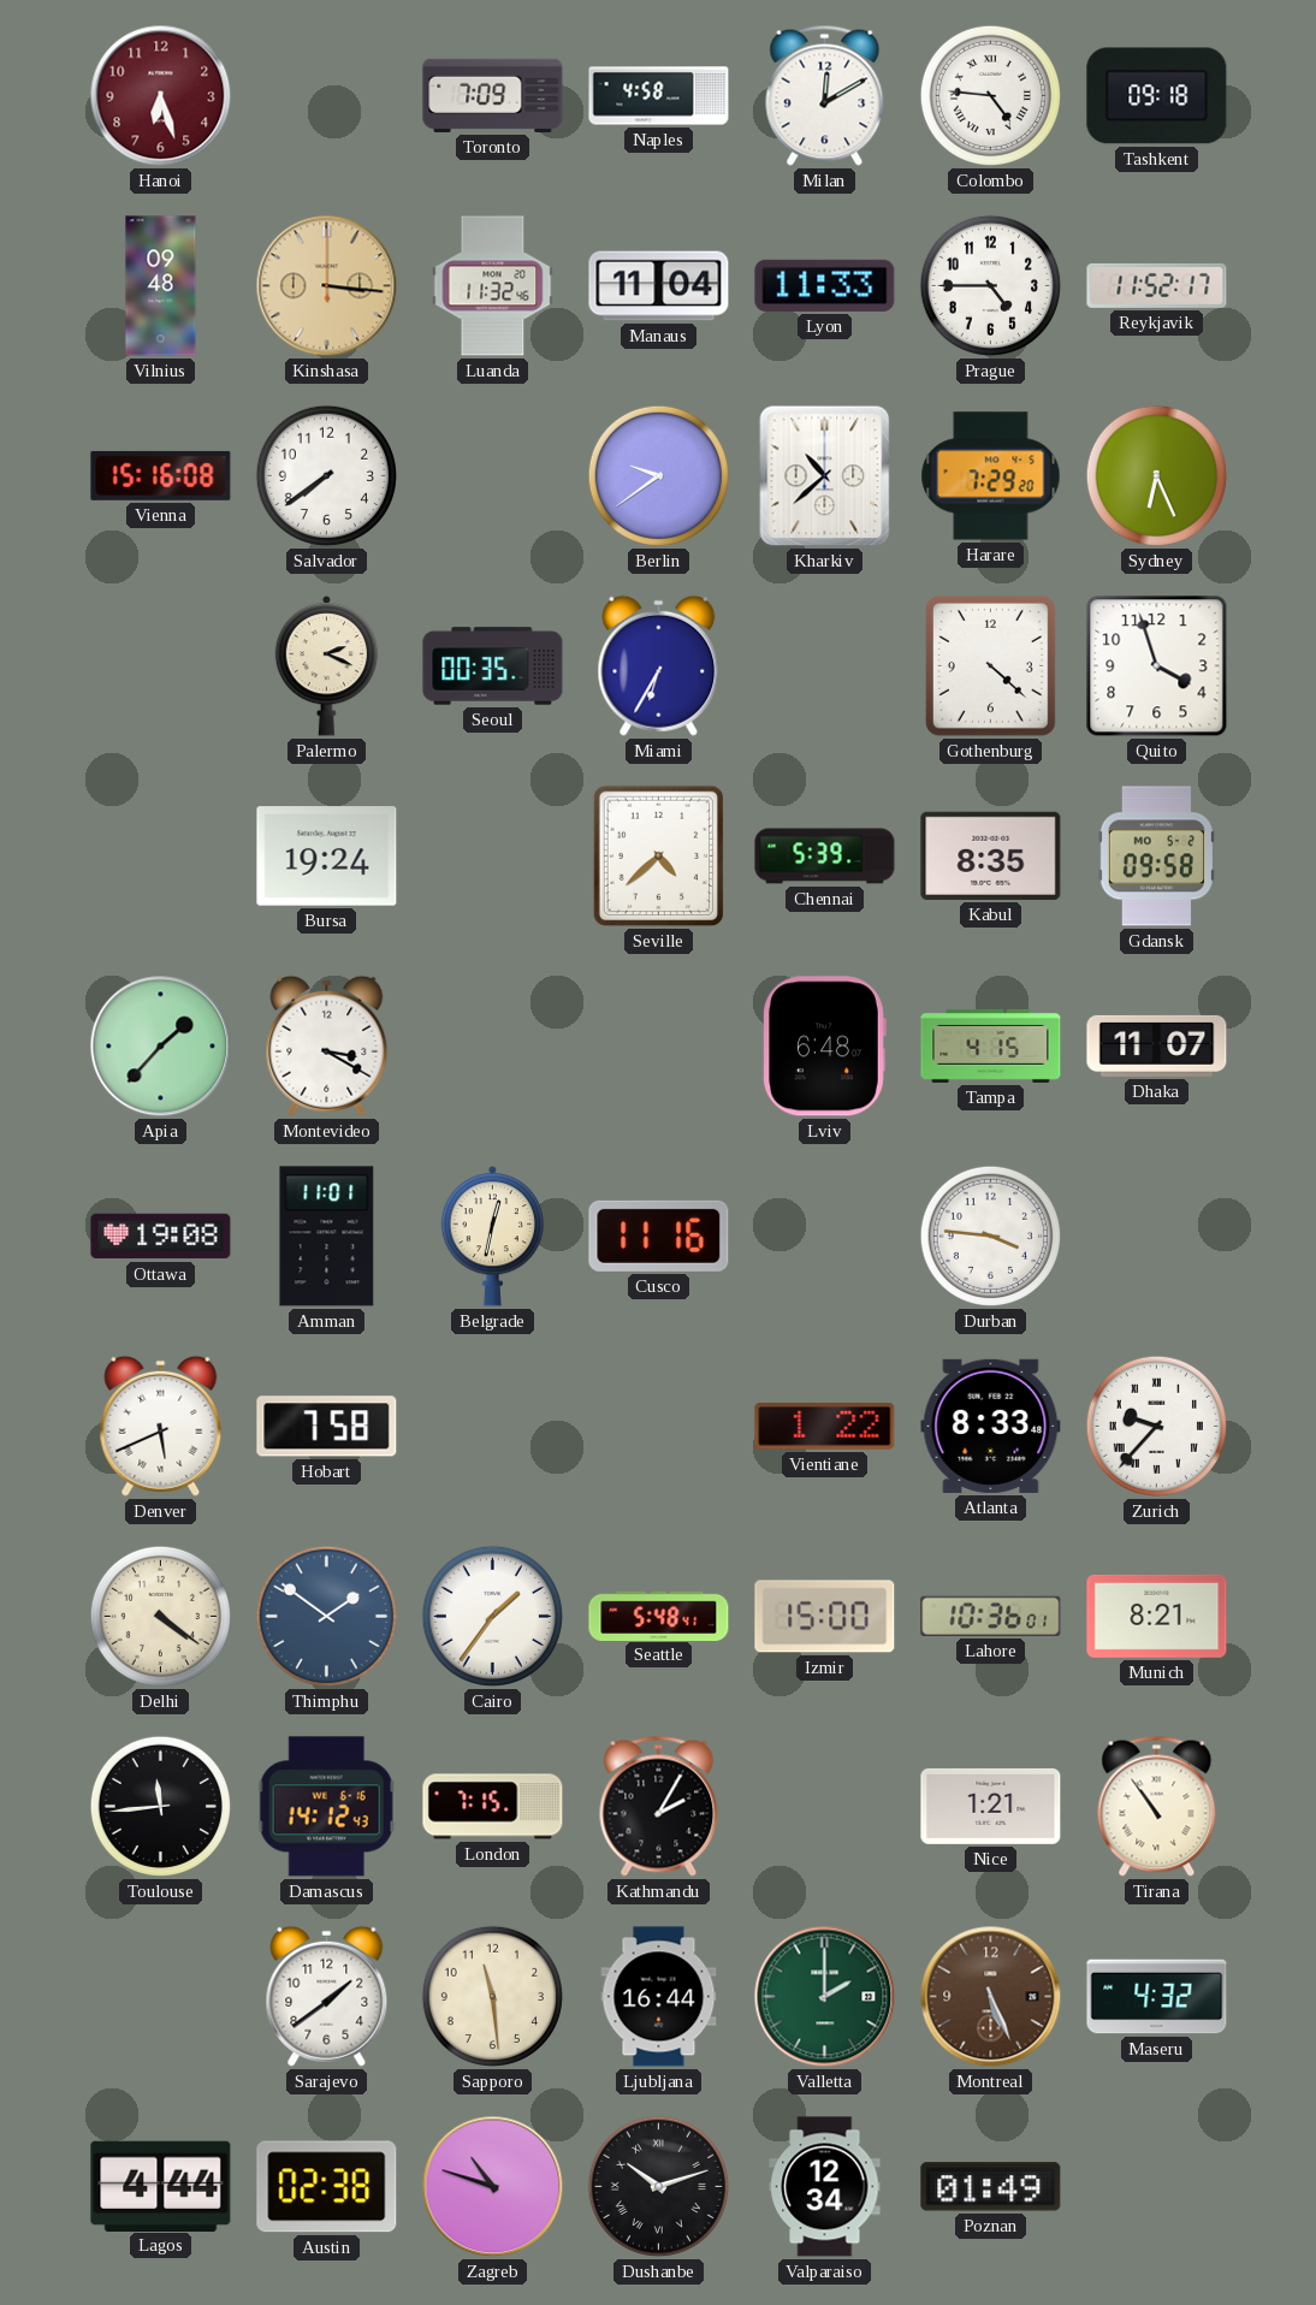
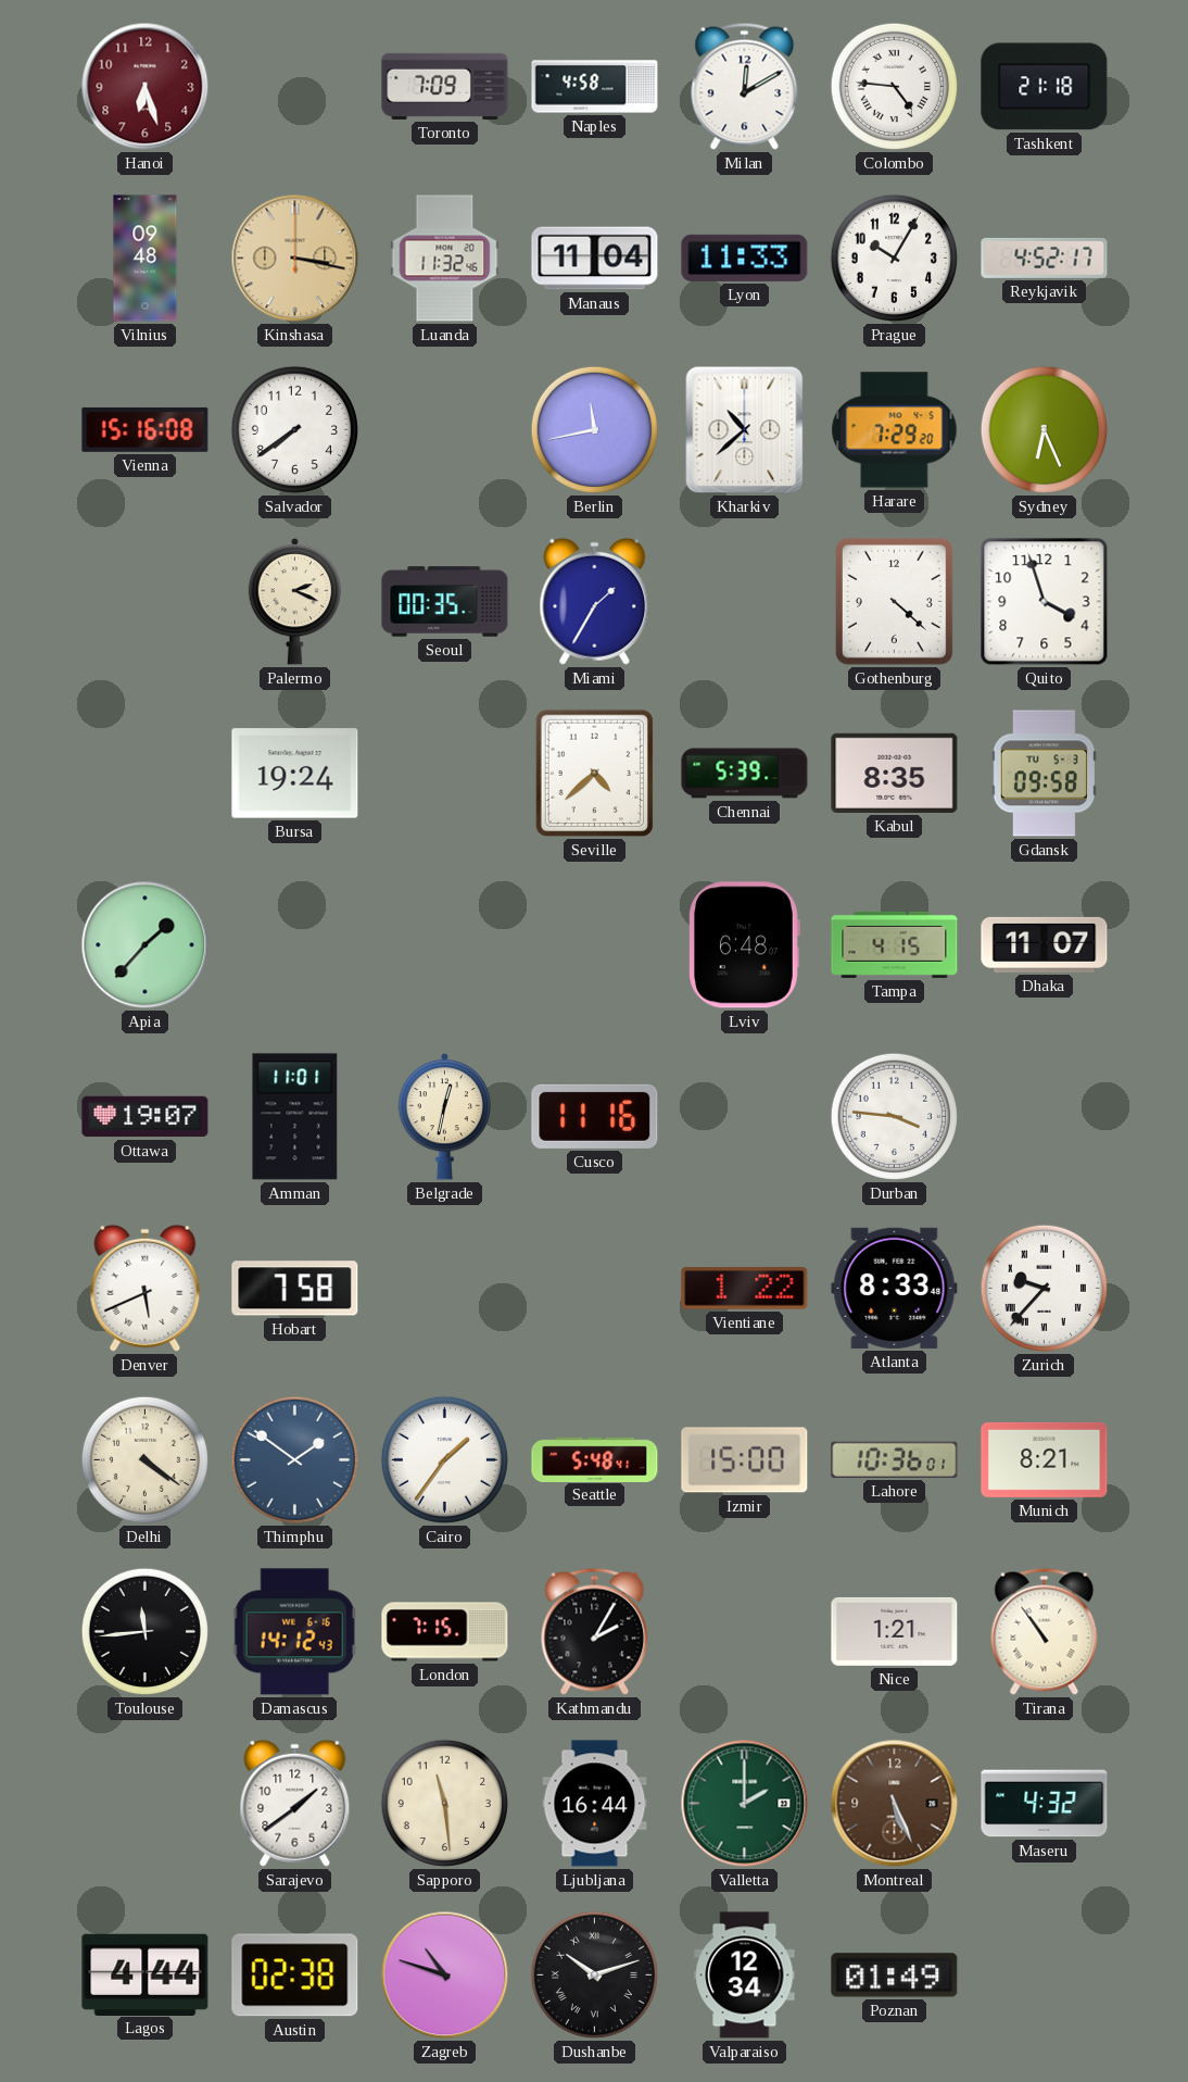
Tashkent: 09:18 -> 21:18
Kinshasa: 3:16 -> 3:17
Prague: 4:45 -> 10:05
Reykjavik: 11:52 -> 4:52
Berlin: 9:39 -> 11:43
Miami: 6:35 -> 1:35
Gdansk date: MO 5-2 -> TU 5-3
Montevideo: 3:20 -> none
Ottawa: 19:08 -> 19:07
